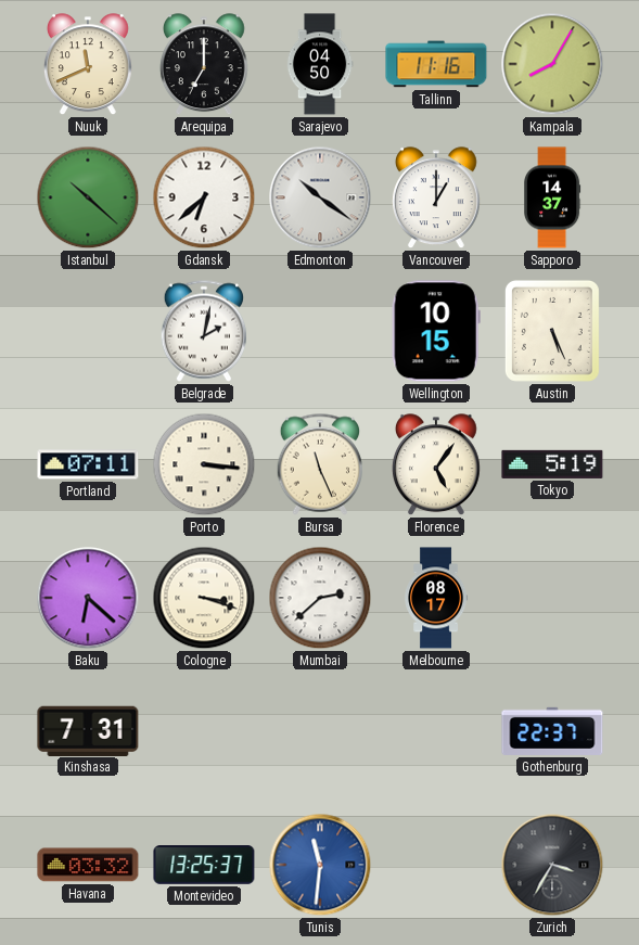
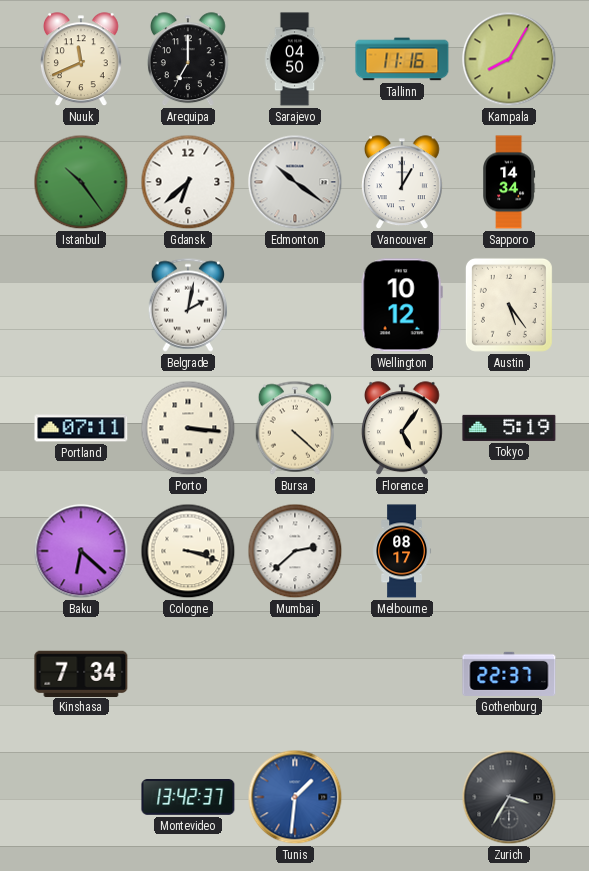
Istanbul: 10:22 -> 10:24
Sapporo: 14:37 -> 14:34
Wellington: 10:15 -> 10:12
Austin: 5:26 -> 5:24
Bursa: 11:26 -> 4:22
Kinshasa: 7:31 -> 7:34
Havana: 03:32 -> none
Montevideo: 13:25 -> 13:42
Tunis: 11:31 -> 1:31
